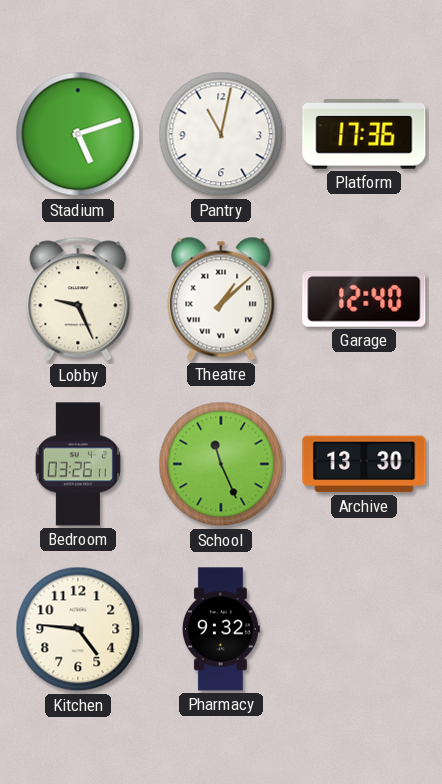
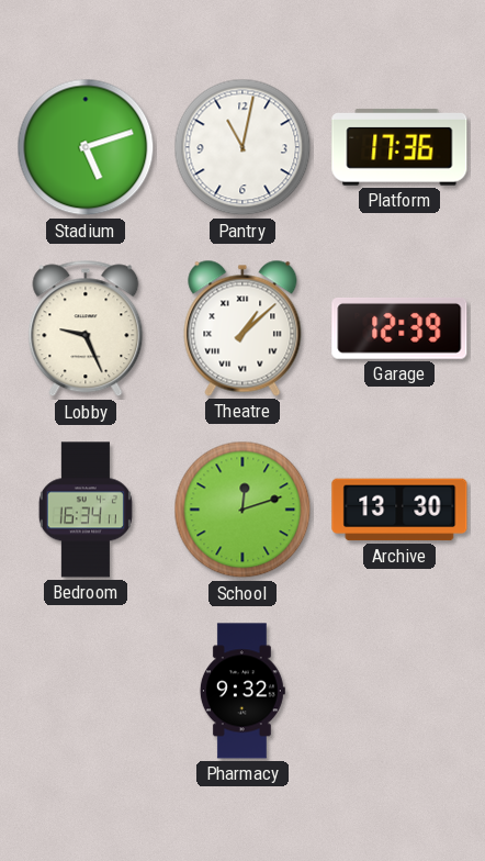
Garage: 12:40 -> 12:39
Bedroom: 03:26 -> 16:34
School: 11:26 -> 12:12
Kitchen: 4:46 -> none
